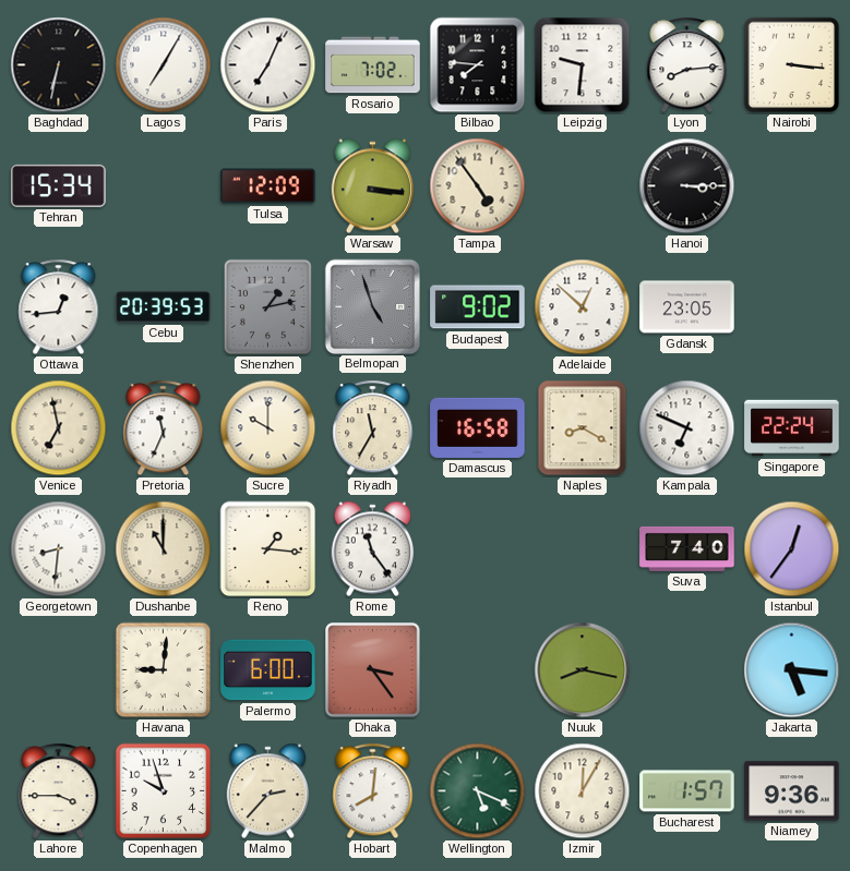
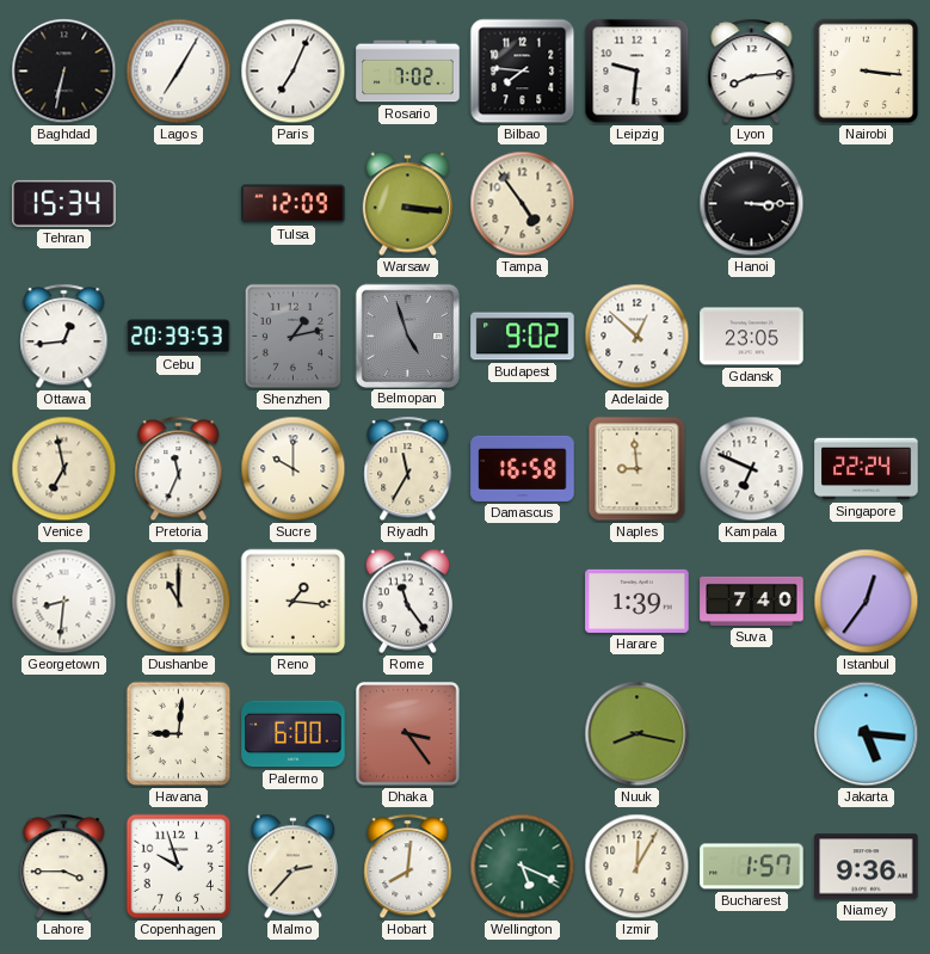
Naples: 8:20 -> 8:59
Harare: none -> 1:39
